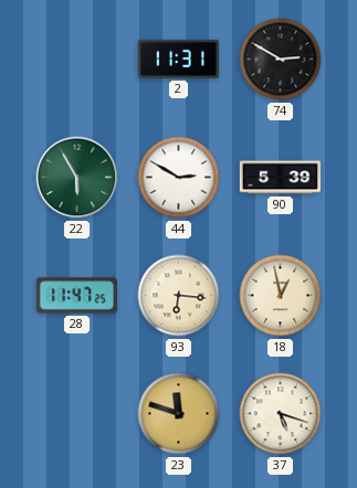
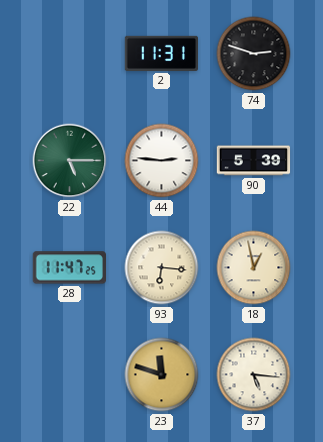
74: 2:50 -> 2:48
22: 5:55 -> 5:15
44: 2:50 -> 2:46
37: 5:18 -> 5:16
